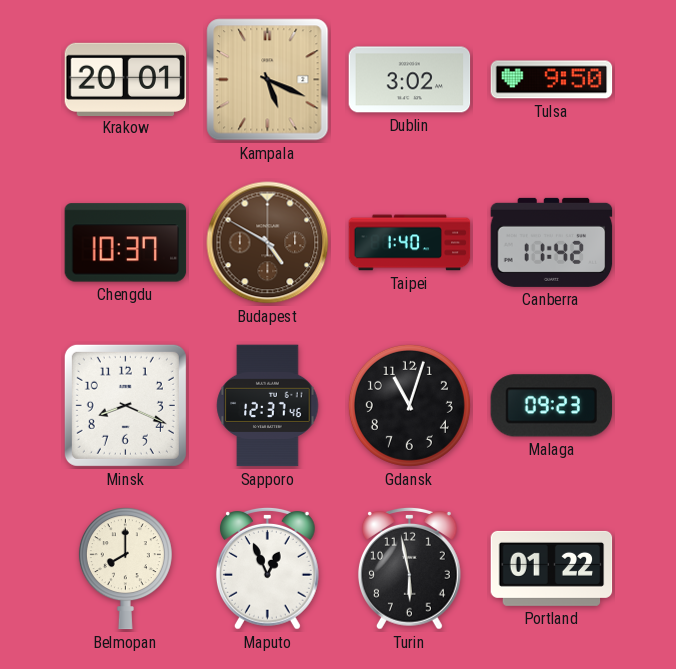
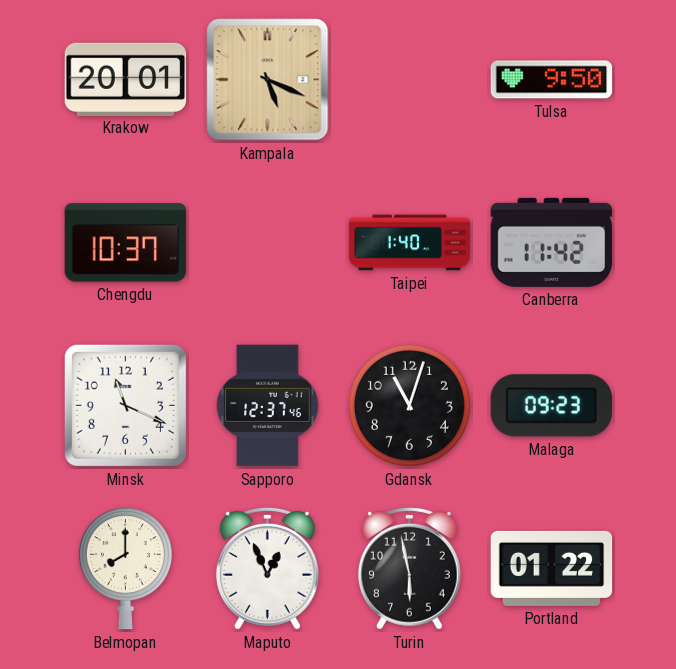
Dublin: 3:02 -> none
Budapest: 4:50 -> none
Minsk: 8:19 -> 11:19
